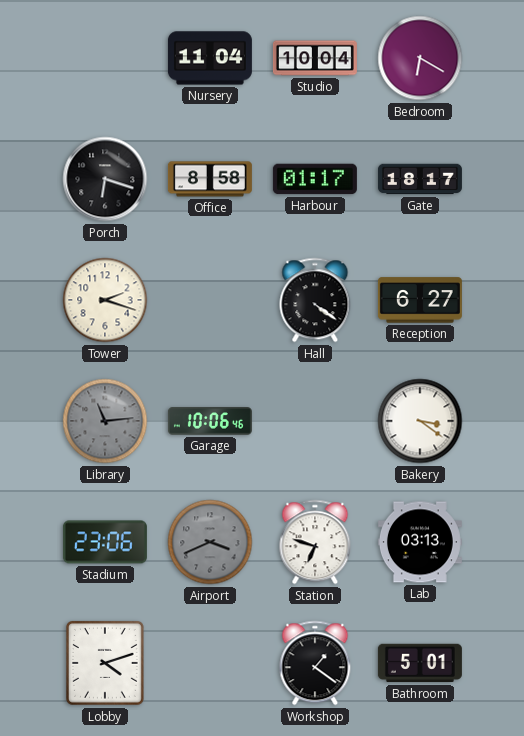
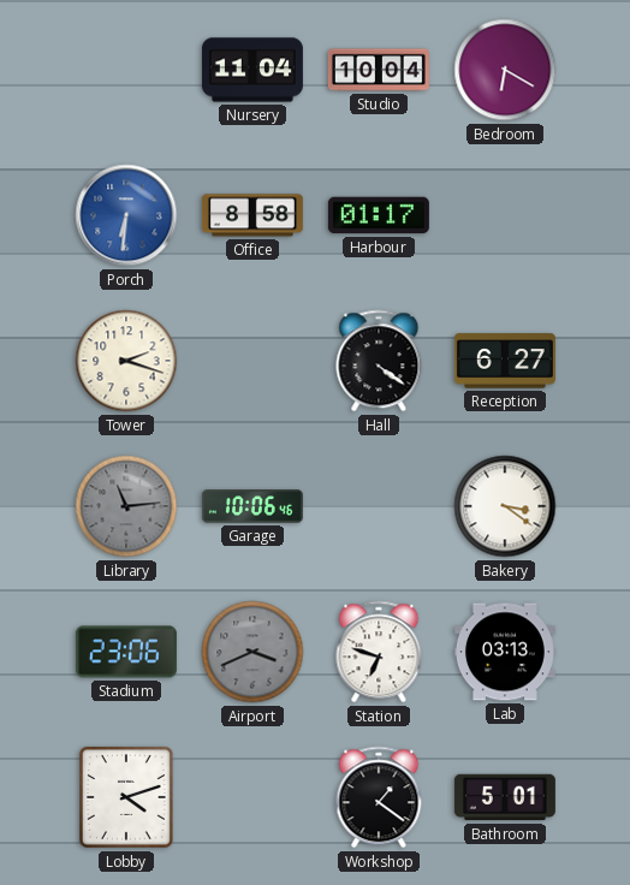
Porch: 6:18 -> 6:31
Porch dial: black -> blue
Gate: 18:17 -> none
